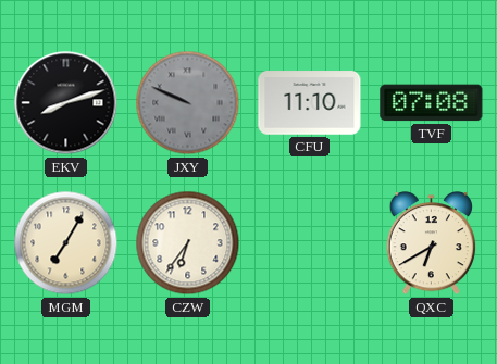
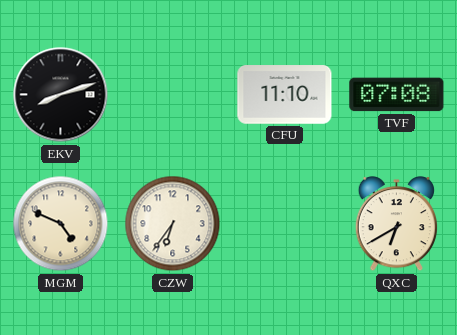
JXY: 9:49 -> none
MGM: 7:05 -> 4:49
